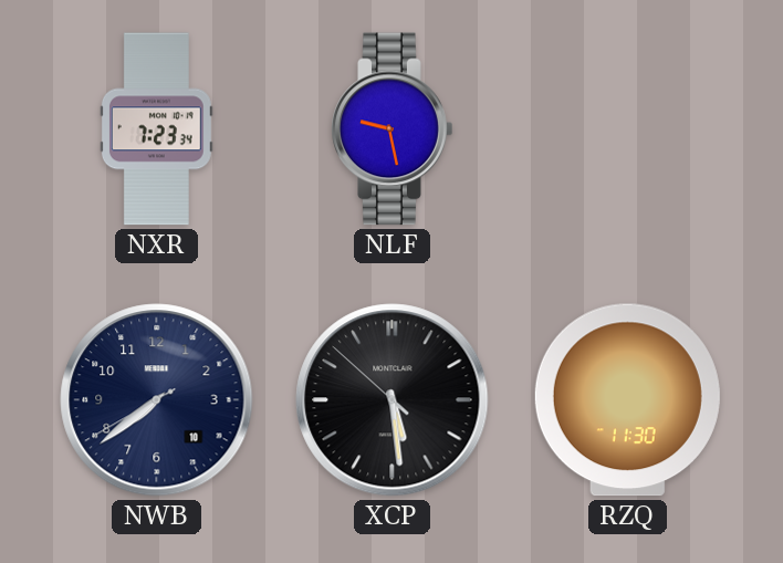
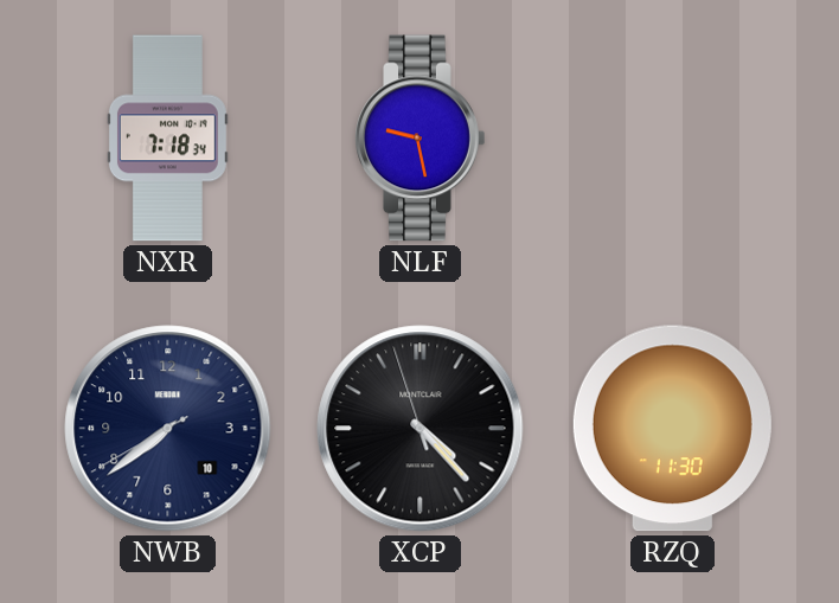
NXR: 7:23 -> 7:18
XCP: 5:28 -> 4:22
